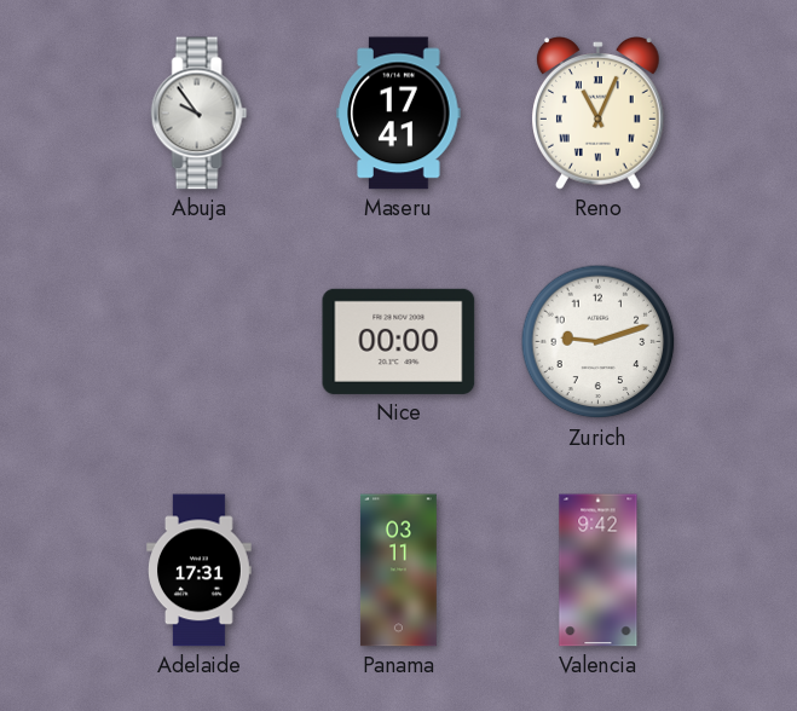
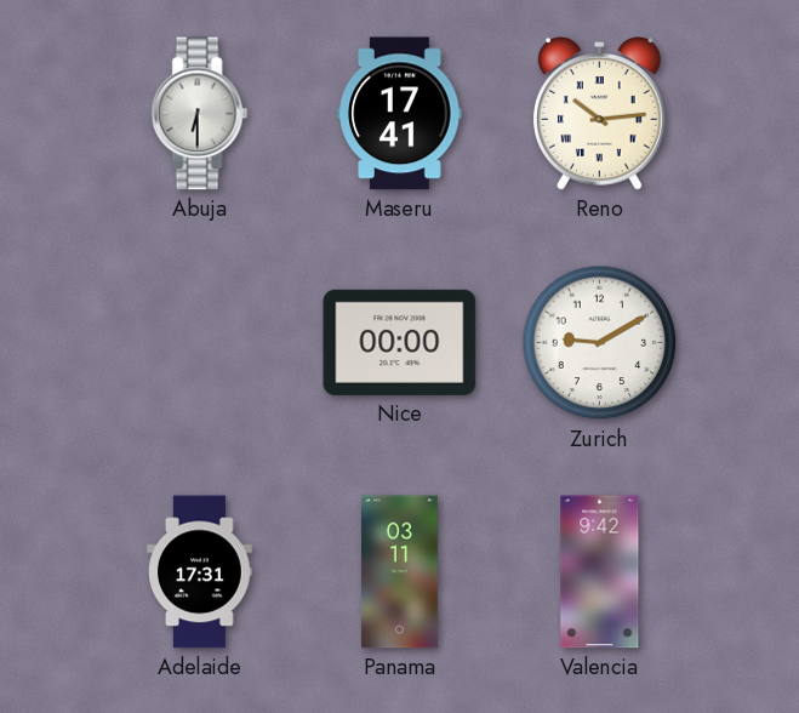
Abuja: 9:54 -> 6:30
Reno: 11:04 -> 10:14
Zurich: 9:12 -> 9:10
